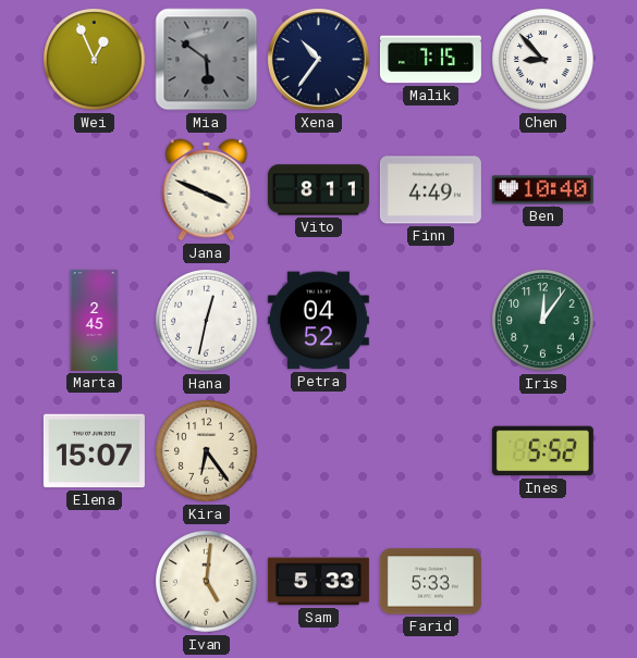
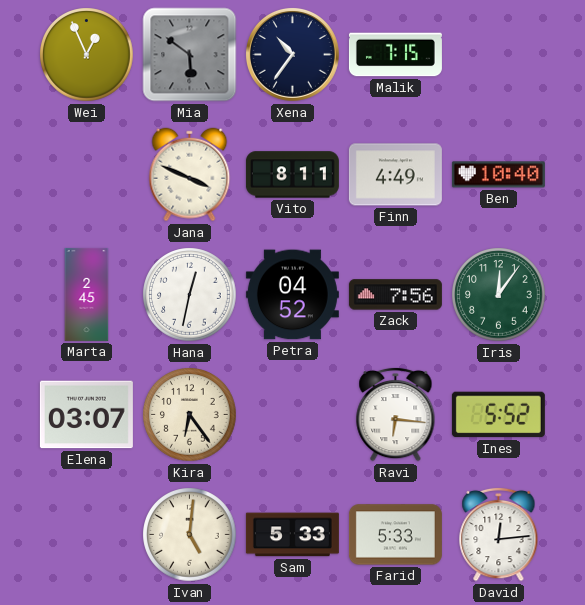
Chen: 8:53 -> none
Zack: none -> 7:56
Elena: 15:07 -> 03:07
Ravi: none -> 6:16
David: none -> 12:14
